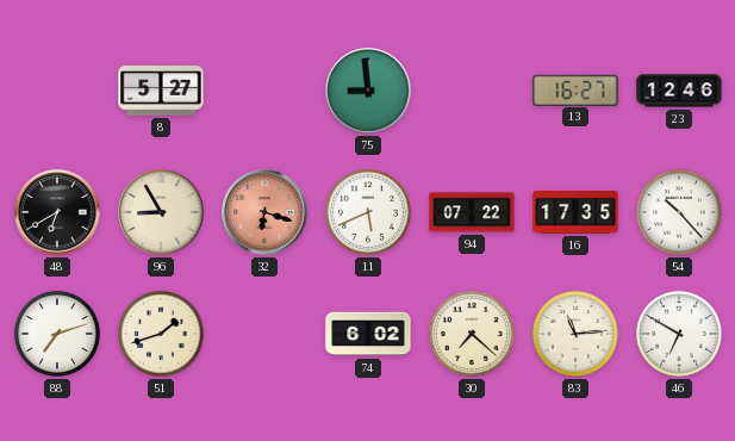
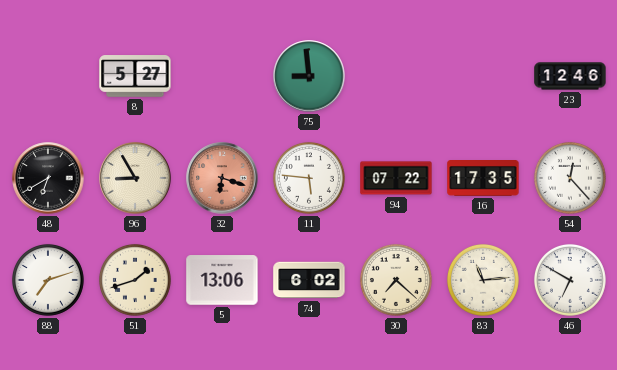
13: 16:27 -> none
11: 5:41 -> 5:46
54: 10:23 -> 12:23
5: none -> 13:06
